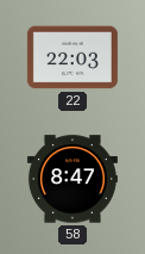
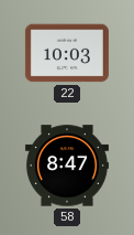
22: 22:03 -> 10:03
